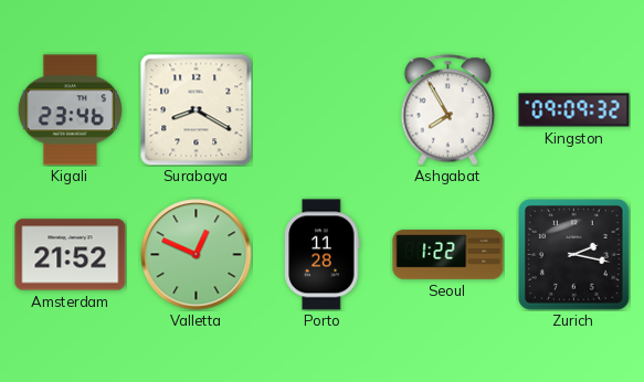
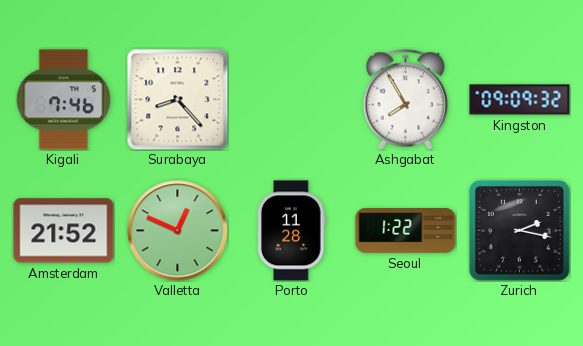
Kigali: 23:46 -> 7:46
Surabaya: 8:20 -> 8:23
